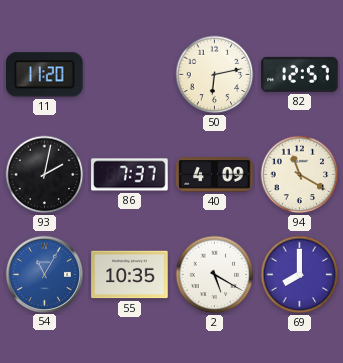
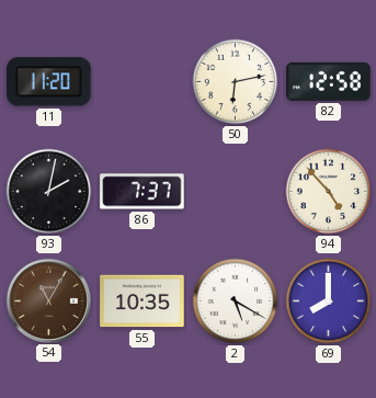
82: 12:57 -> 12:58
40: 4:09 -> none
94: 11:20 -> 4:53
54 dial: blue -> brown
